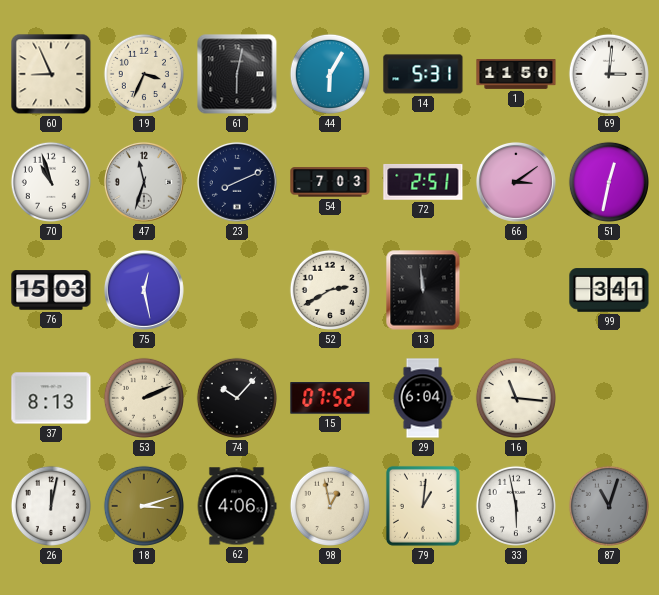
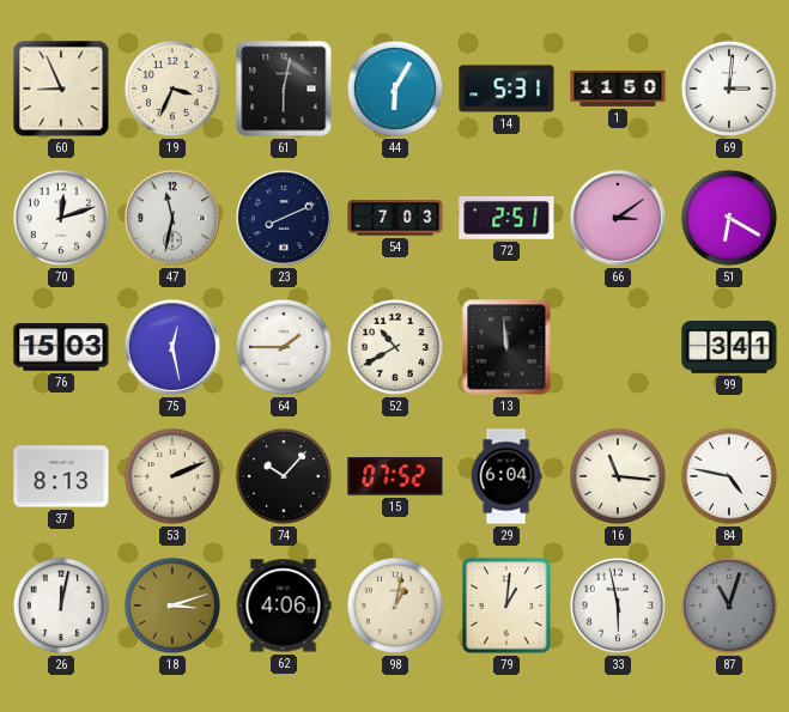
70: 10:57 -> 12:12
47: 11:33 -> 11:32
51: 12:32 -> 6:20
64: none -> 1:45
52: 2:40 -> 10:40
84: none -> 4:47
98: 12:58 -> 1:02
